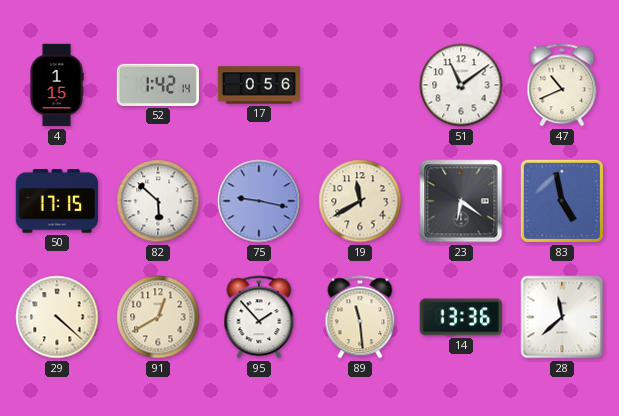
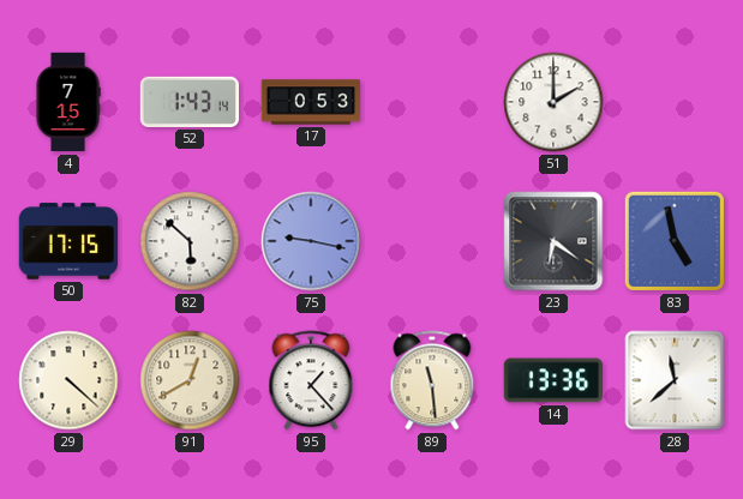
4: 1:15 -> 7:15
52: 1:42 -> 1:43
17: 0:56 -> 0:53
51: 11:09 -> 2:00
47: 10:41 -> none
19: 11:40 -> none
95: 1:53 -> 1:23
